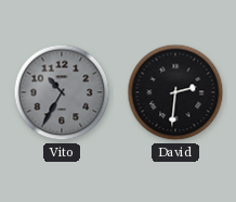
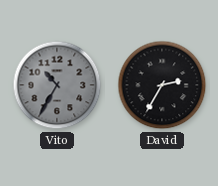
David: 2:31 -> 2:35
